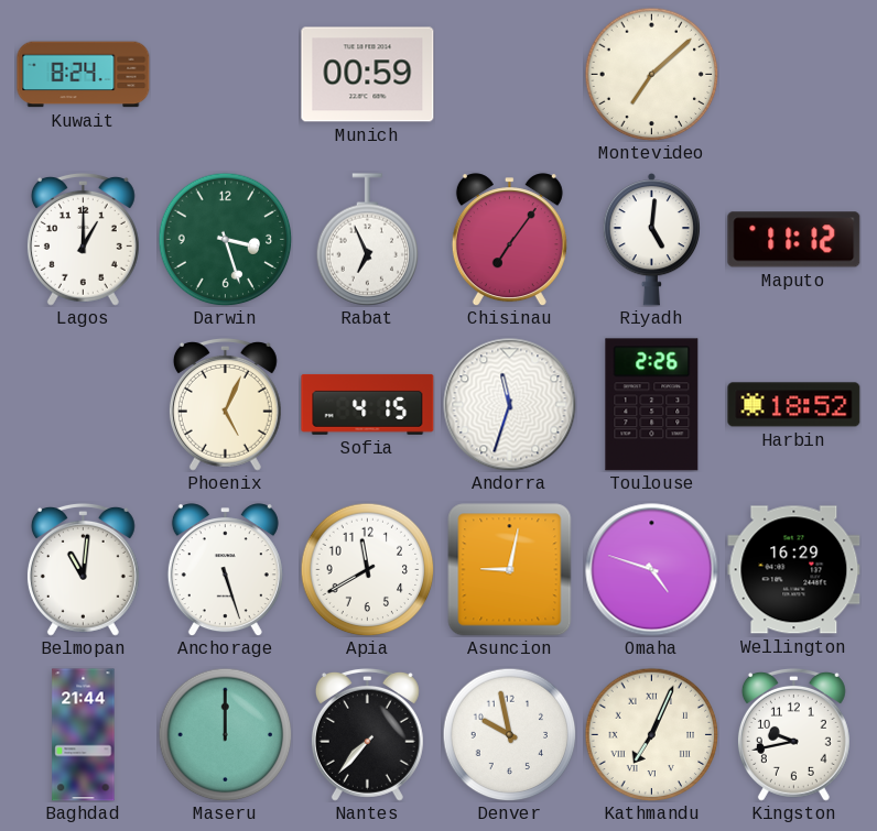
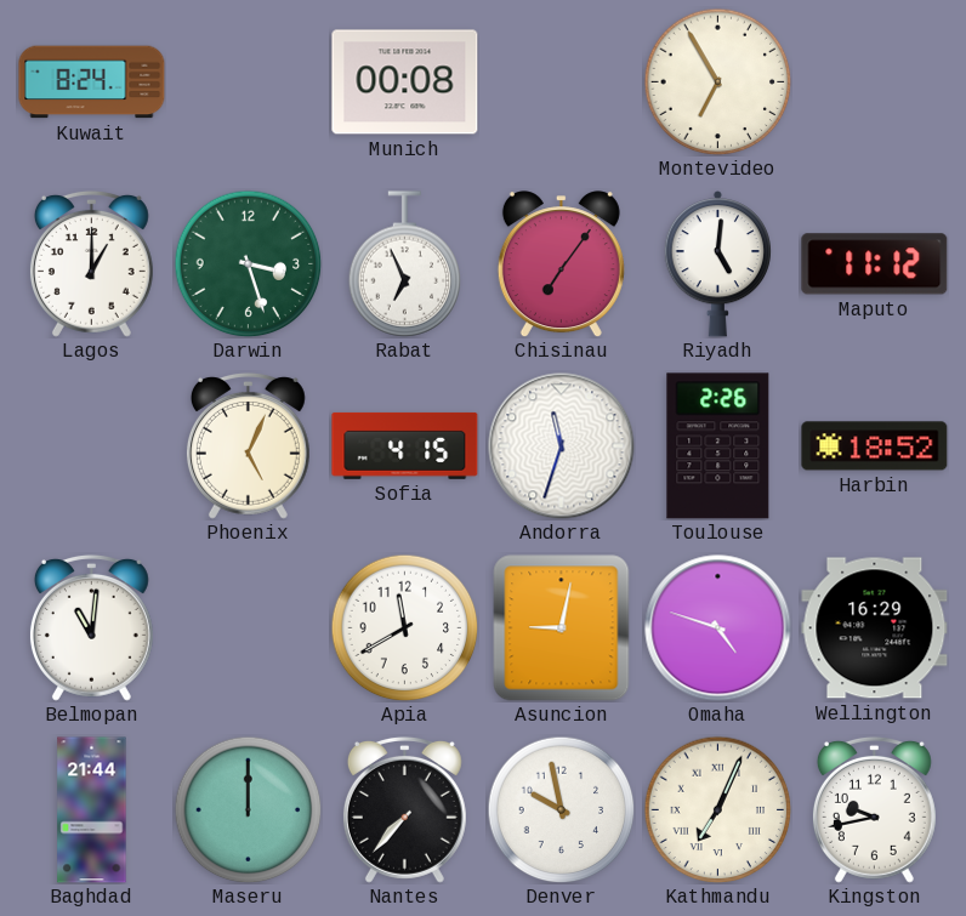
Munich: 00:59 -> 00:08
Montevideo: 7:08 -> 6:55
Anchorage: 5:27 -> none
